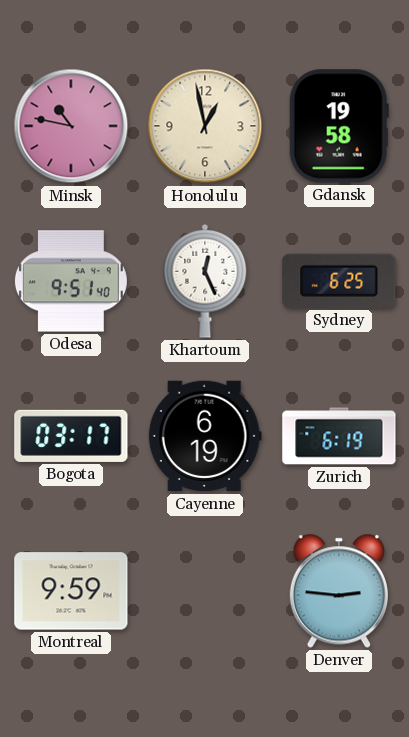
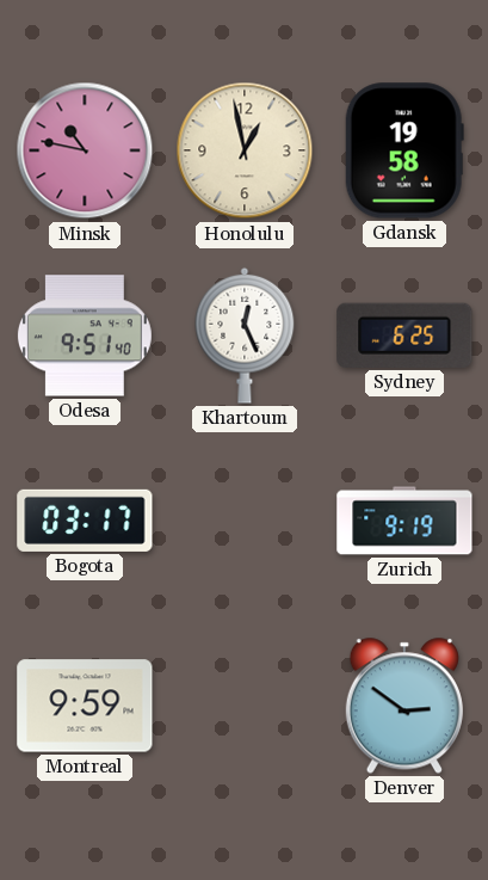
Cayenne: 6:19 -> none
Zurich: 6:19 -> 9:19
Denver: 2:46 -> 2:51
